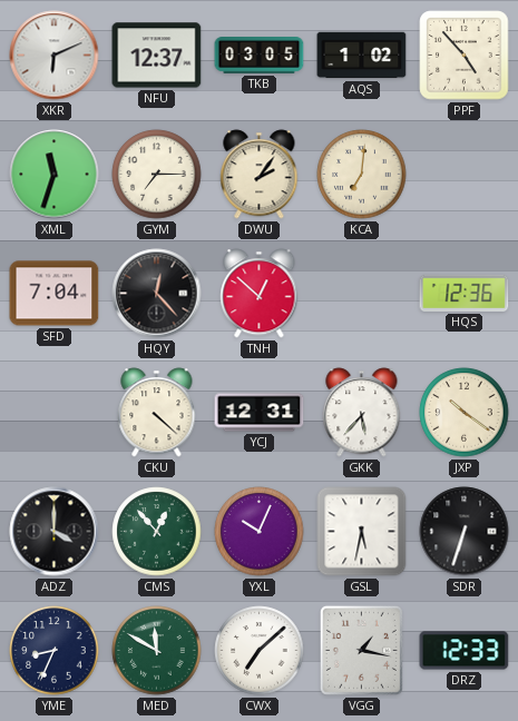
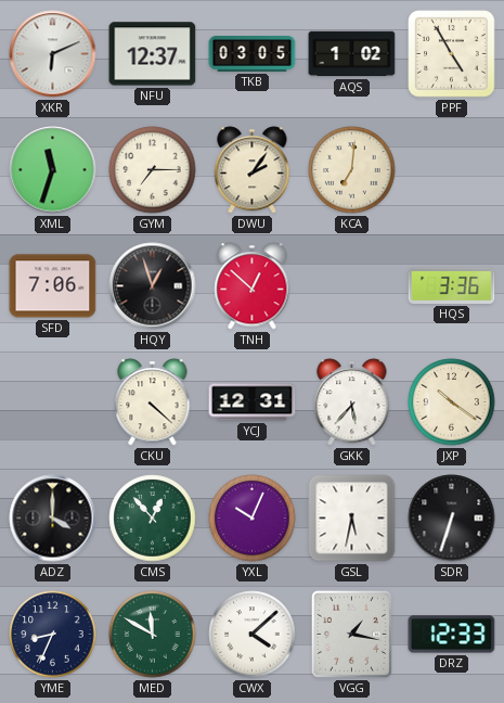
PPF: 4:53 -> 4:55
SFD: 7:04 -> 7:06
HQY: 12:23 -> 12:57
HQS: 12:36 -> 3:36
CWX: 7:08 -> 4:08
